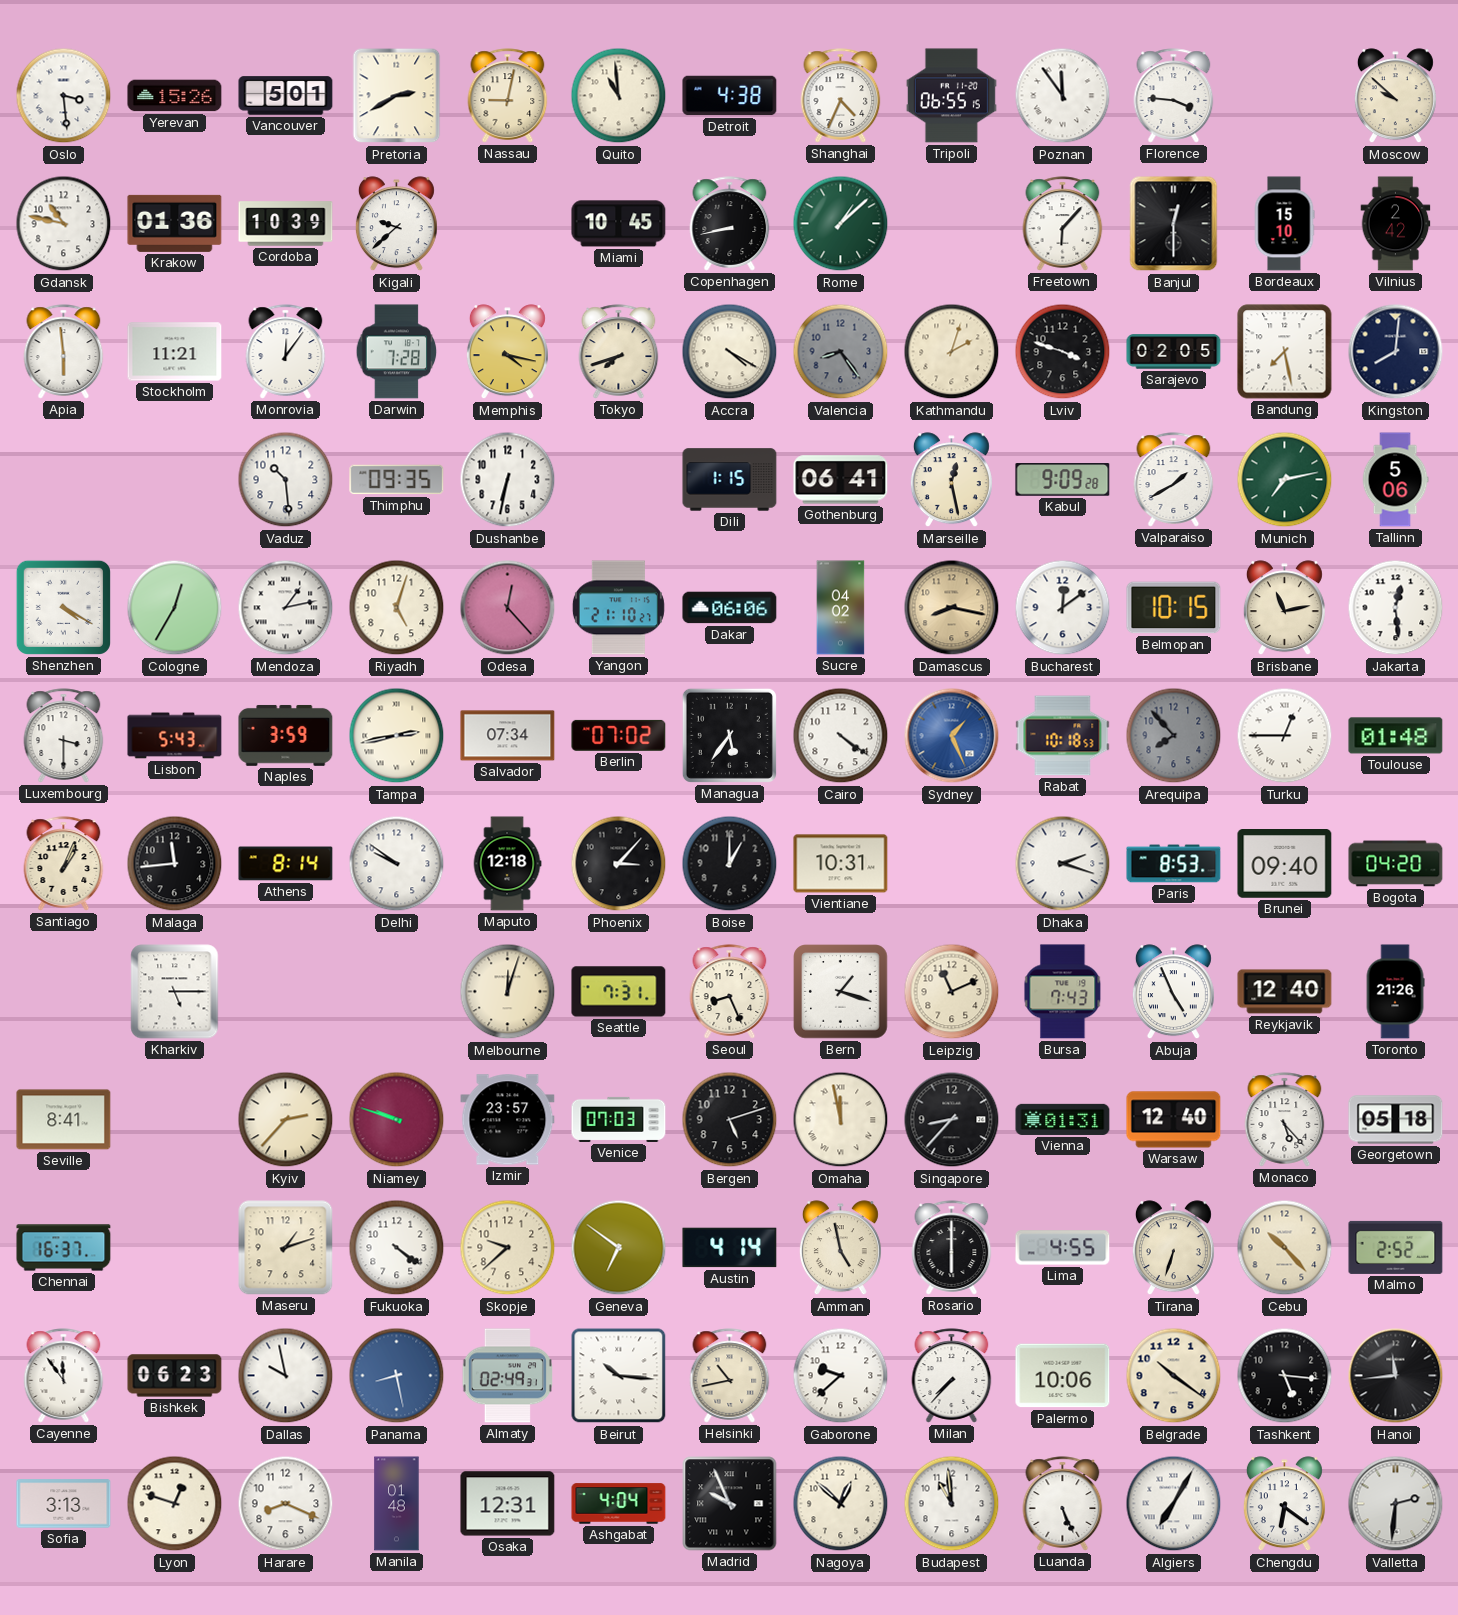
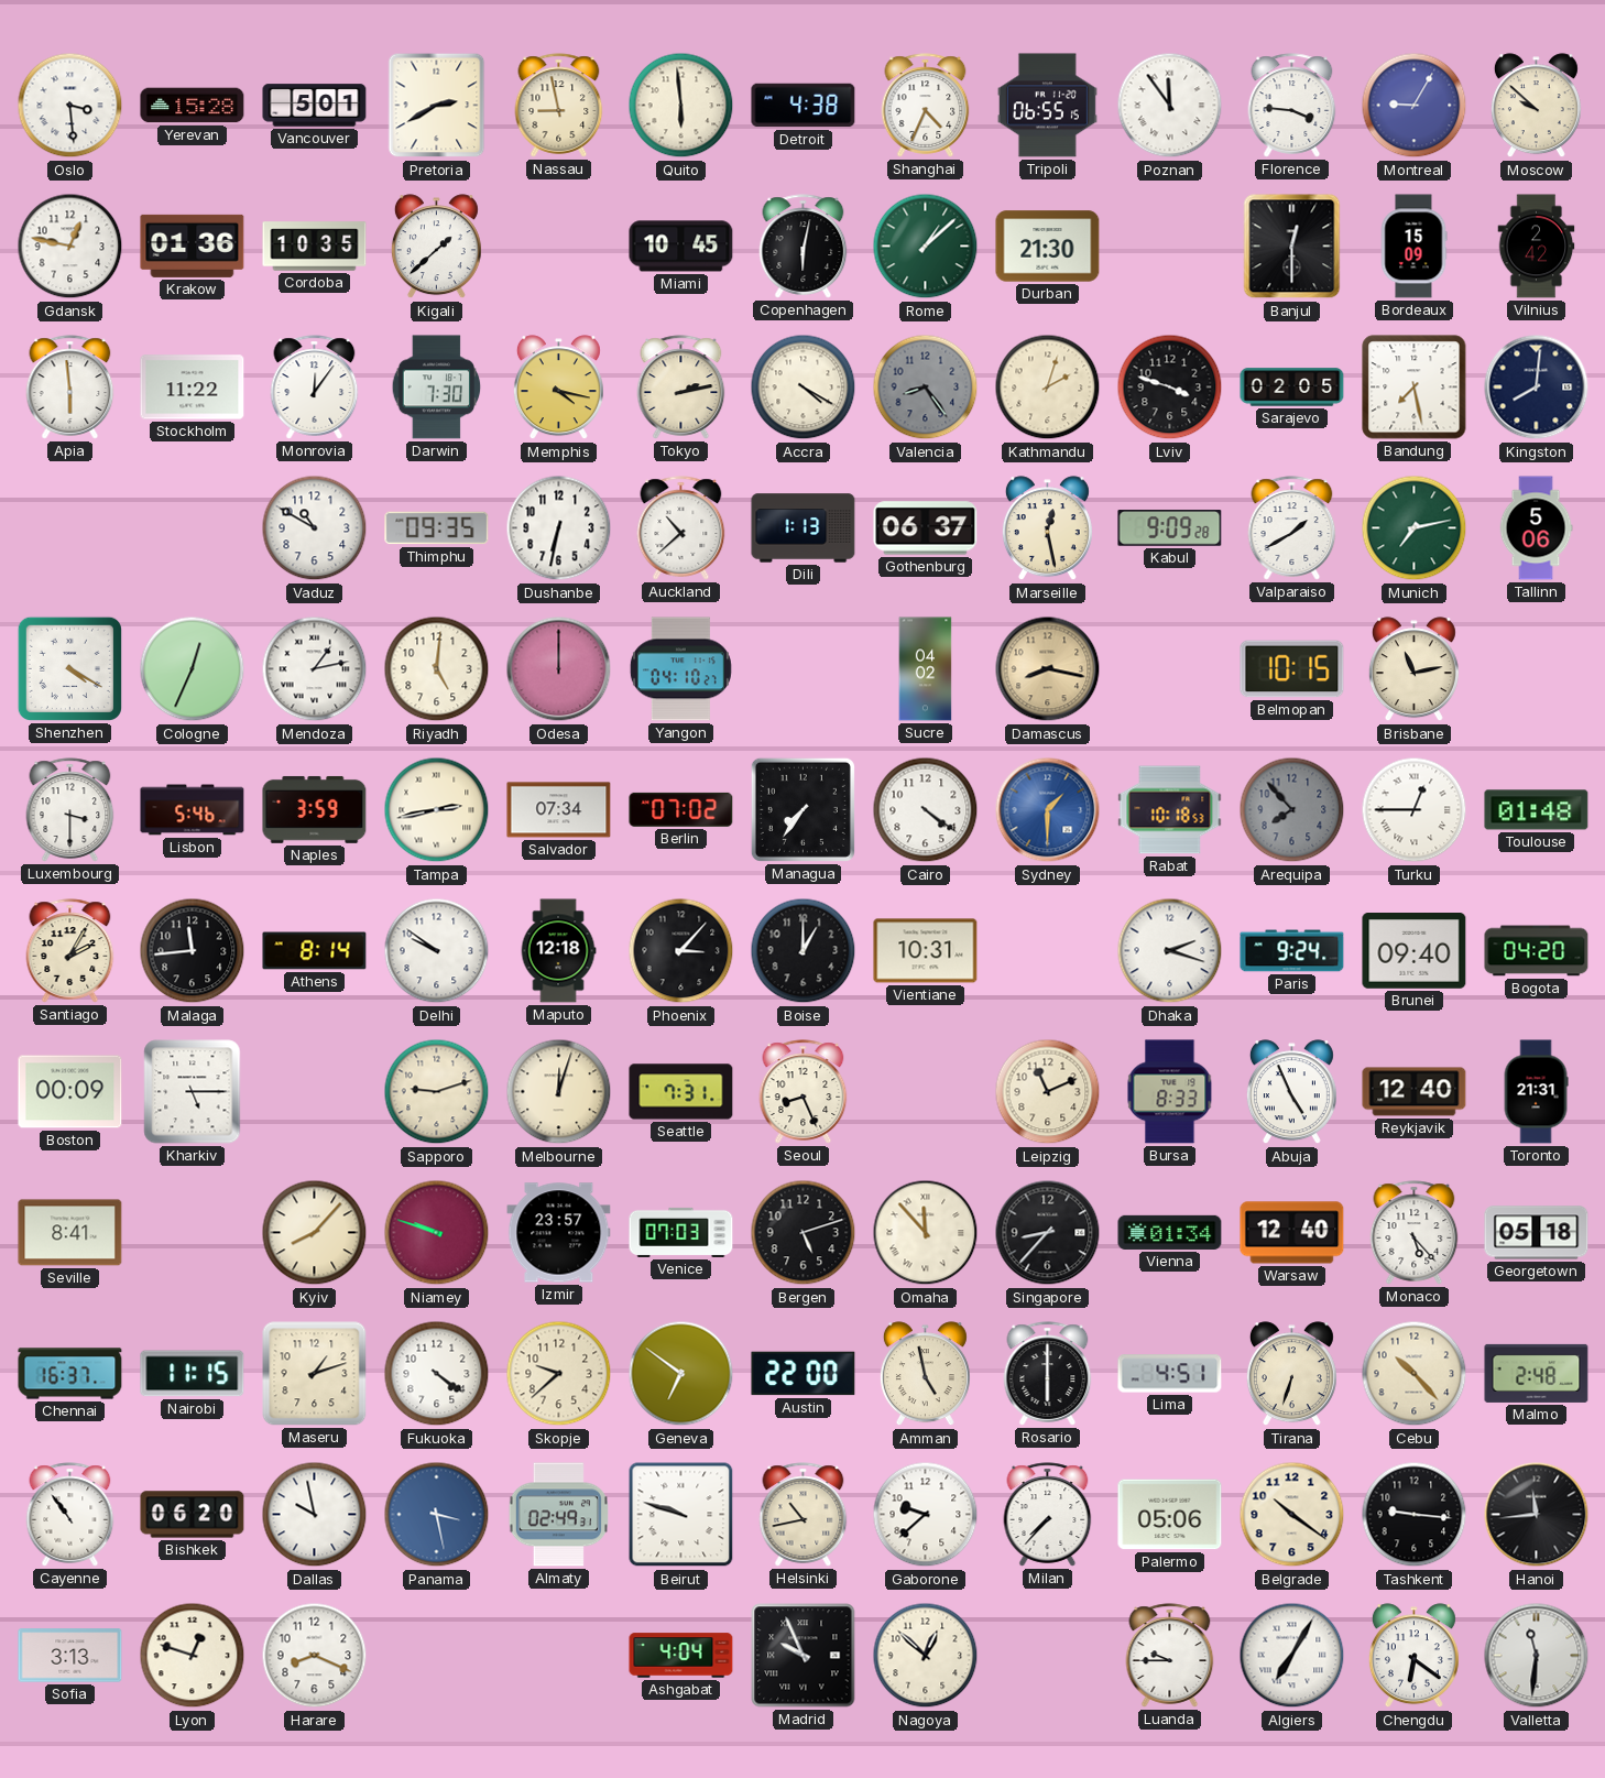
Yerevan: 15:26 -> 15:28
Nassau: 9:02 -> 8:58
Quito: 10:59 -> 5:59
Montreal: none -> 9:05
Gdansk: 10:47 -> 12:47
Cordoba: 10:39 -> 10:35
Kigali: 9:38 -> 1:38
Copenhagen: 8:43 -> 6:02
Durban: none -> 21:30
Freetown: 6:07 -> none
Bordeaux: 15:10 -> 15:09
Stockholm: 11:21 -> 11:22
Darwin: 7:28 -> 7:30
Tokyo: 7:42 -> 2:13
Vaduz: 10:29 -> 10:50
Auckland: none -> 10:38
Dili: 1:15 -> 1:13
Gothenburg: 06:41 -> 06:37
Cologne: 12:35 -> 12:34
Riyadh: 5:03 -> 5:01
Odesa: 12:23 -> 12:00
Yangon: 21:10 -> 04:10
Dakar: 06:06 -> none
Bucharest: 12:09 -> none
Jakarta: 12:29 -> none
Lisbon: 5:43 -> 5:46
Managua: 5:36 -> 7:36
Sydney: 1:26 -> 1:30
Santiago: 1:04 -> 2:05
Paris: 8:53 -> 9:24
Boston: none -> 00:09
Sapporo: none -> 9:12
Bern: 1:18 -> none
Bursa: 7:43 -> 8:33
Toronto: 21:26 -> 21:31
Kyiv: 2:37 -> 8:07
Omaha: 11:58 -> 11:53
Vienna: 01:31 -> 01:34
Nairobi: none -> 11:15
Austin: 4:14 -> 22:00
Lima: 4:55 -> 4:51
Malmo: 2:52 -> 2:48
Cayenne: 11:54 -> 10:54
Bishkek: 06:23 -> 06:20
Panama: 8:28 -> 3:28
Beirut: 10:16 -> 9:48
Palermo: 10:06 -> 05:06
Tashkent: 5:16 -> 9:16
Manila: 01:48 -> none
Osaka: 12:31 -> none
Budapest: 10:59 -> none
Luanda: 5:26 -> 9:45
Valletta: 2:31 -> 11:31
